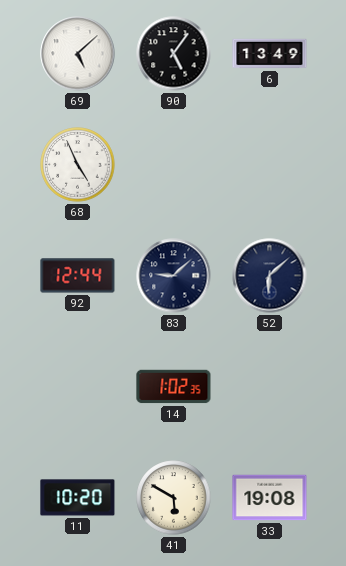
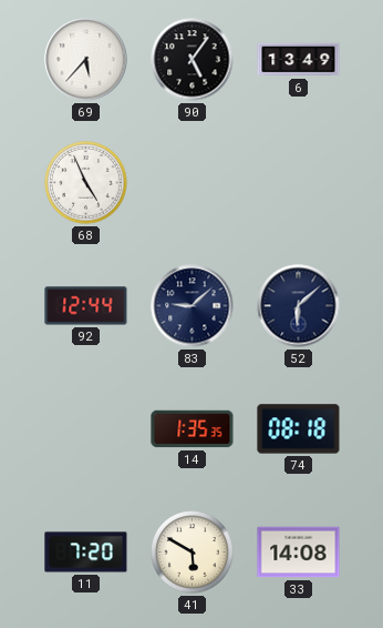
69: 5:08 -> 5:37
14: 1:02 -> 1:35
74: none -> 08:18
11: 10:20 -> 7:20
33: 19:08 -> 14:08
